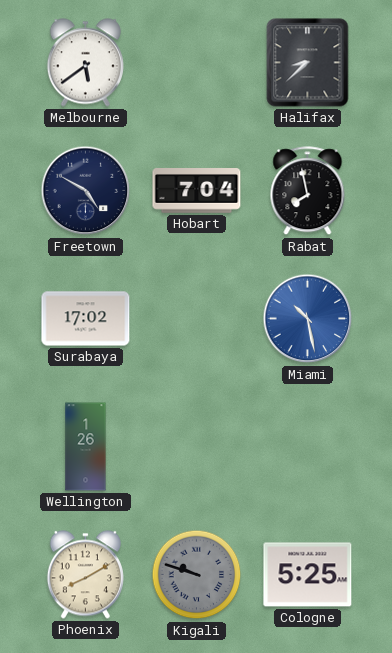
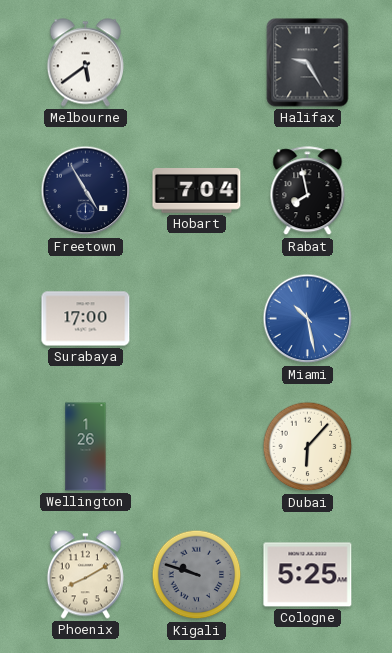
Halifax: 8:38 -> 9:25
Freetown: 4:50 -> 4:55
Surabaya: 17:02 -> 17:00
Dubai: none -> 6:07
